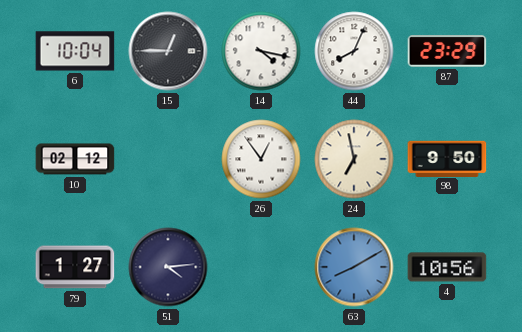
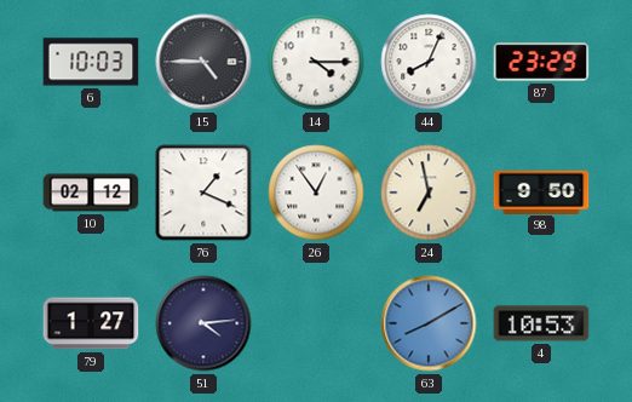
6: 10:04 -> 10:03
15: 12:45 -> 4:45
14: 4:17 -> 4:15
76: none -> 1:19
4: 10:56 -> 10:53
